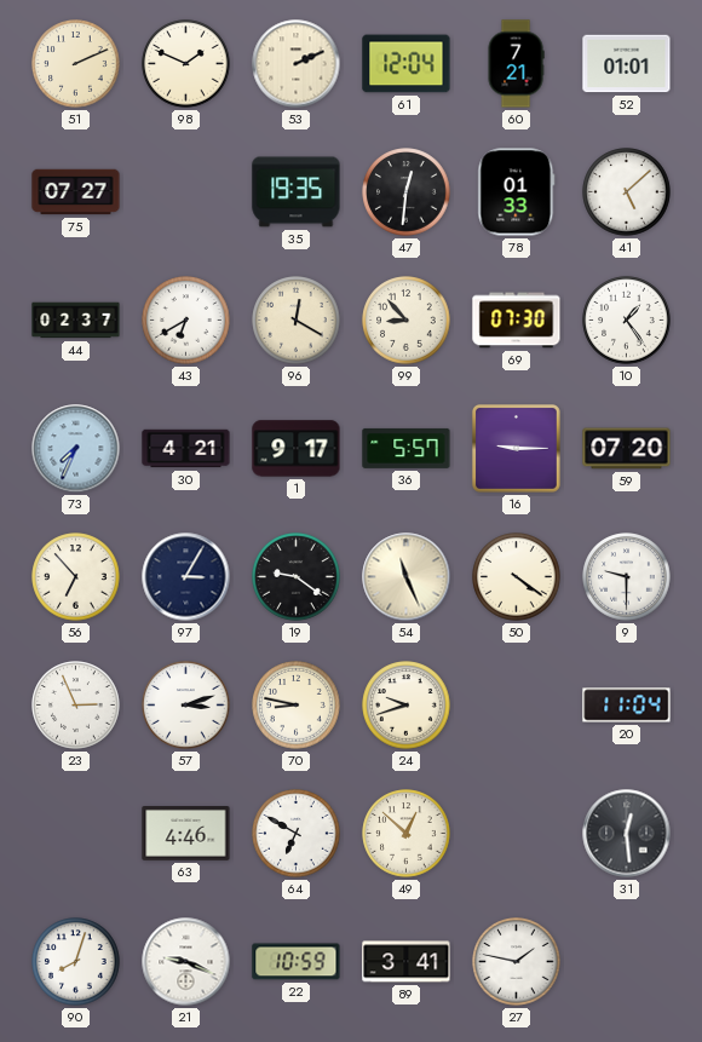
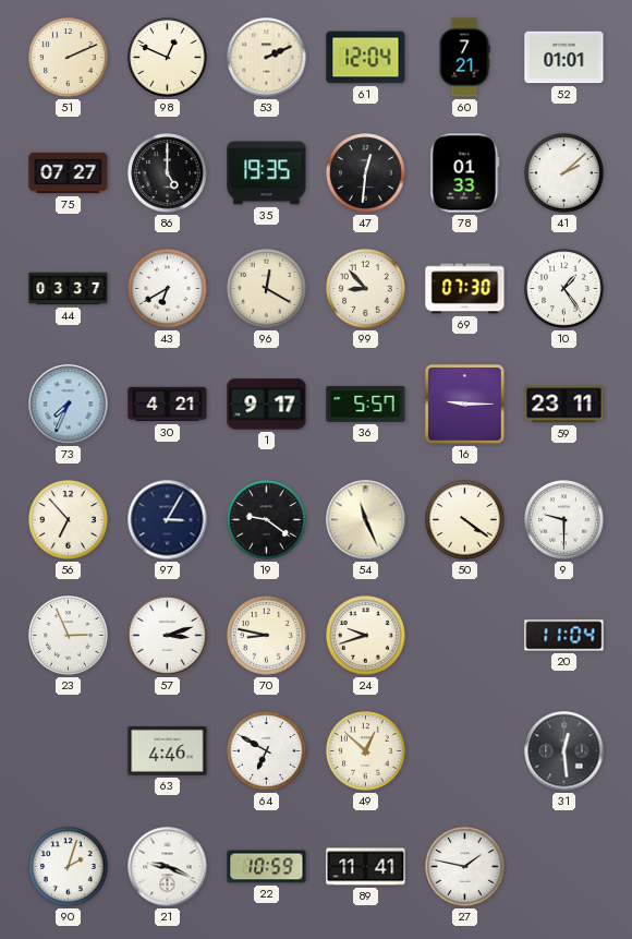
98: 1:49 -> 12:49
86: none -> 5:00
41: 5:08 -> 2:08
44: 02:37 -> 03:37
59: 07:20 -> 23:11
90: 8:03 -> 2:03
89: 3:41 -> 11:41
